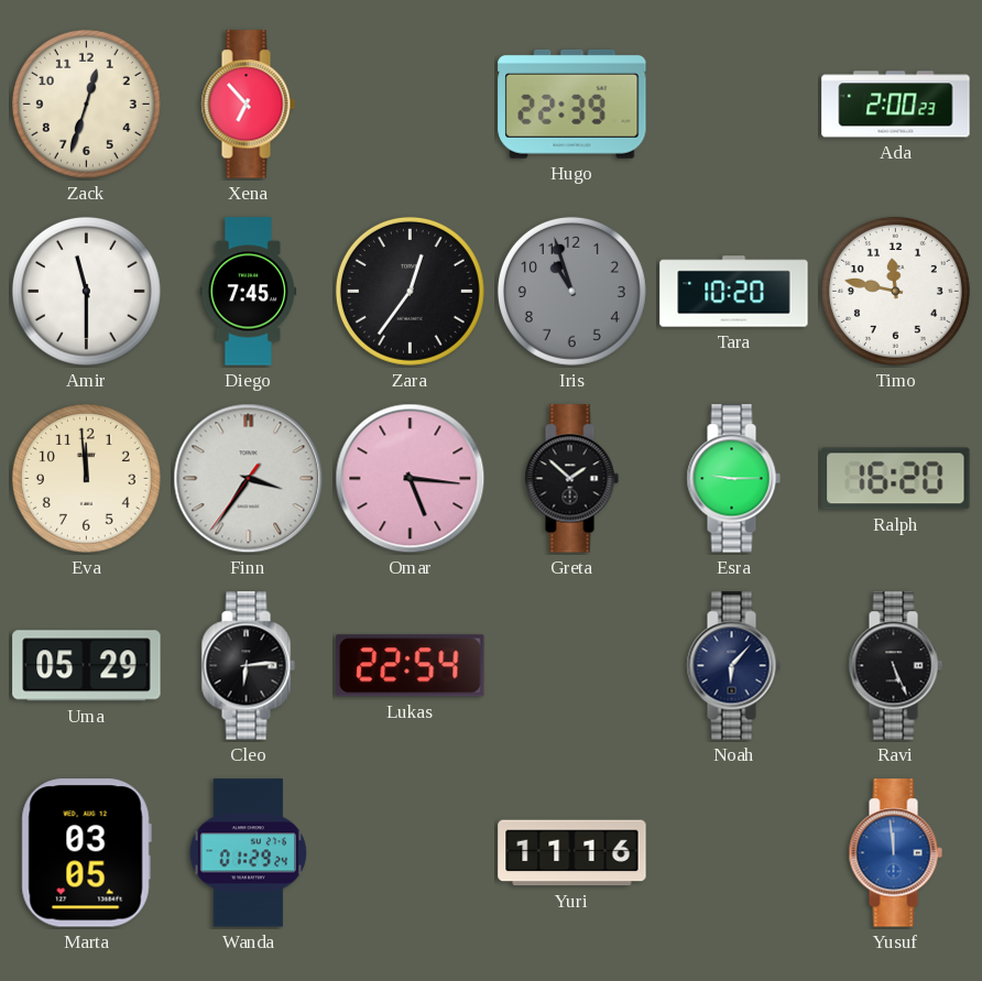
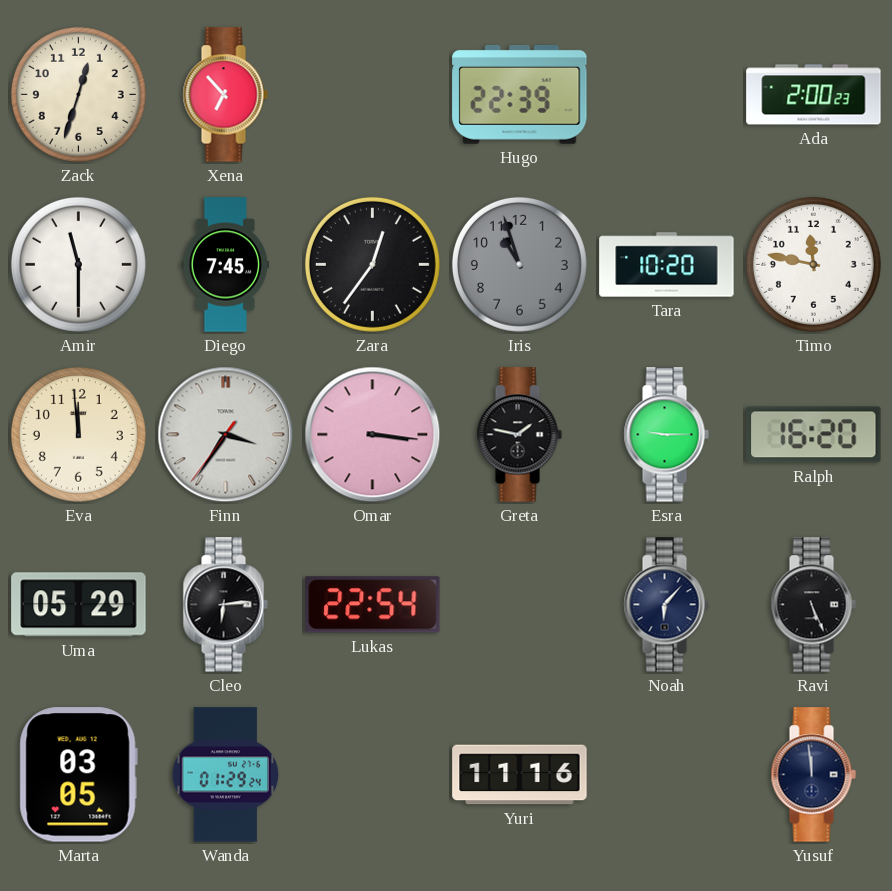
Omar: 5:16 -> 3:16
Greta: 1:52 -> 1:47
Yusuf dial: blue -> navy
